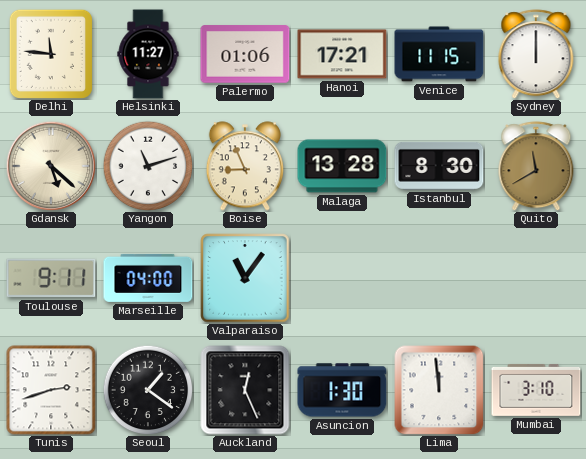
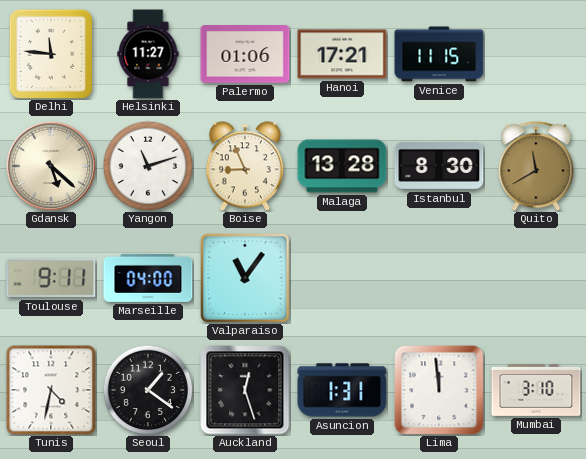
Sydney: 12:00 -> none
Tunis: 2:42 -> 4:32
Auckland: 12:26 -> 12:27
Asuncion: 1:30 -> 1:31
